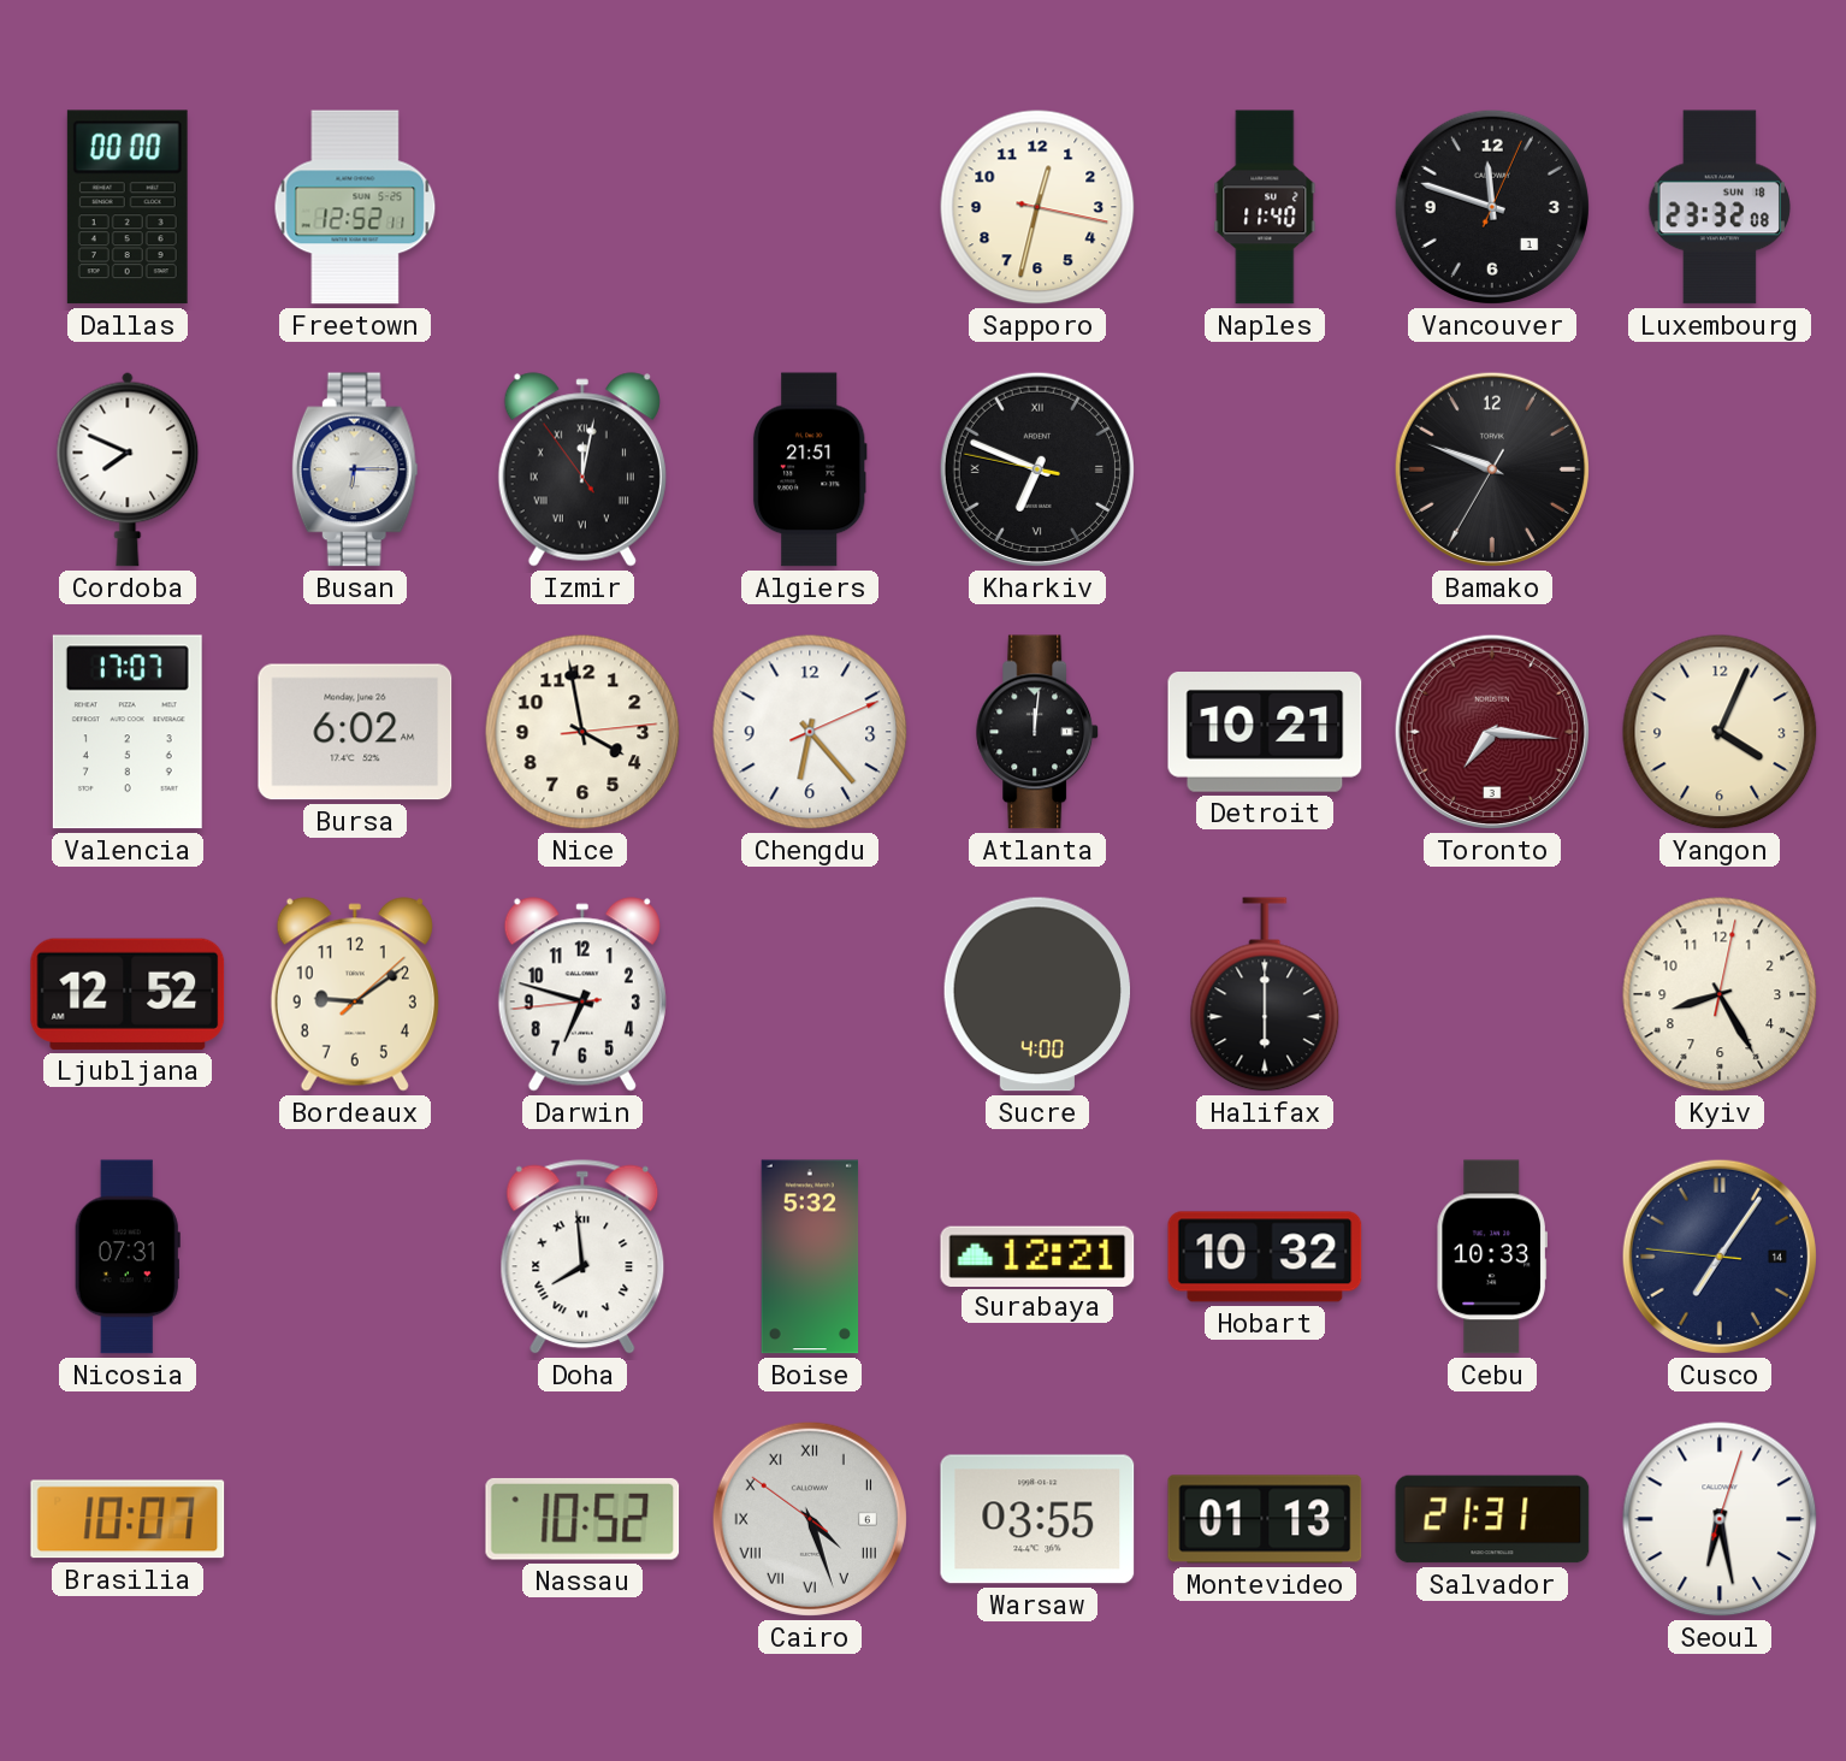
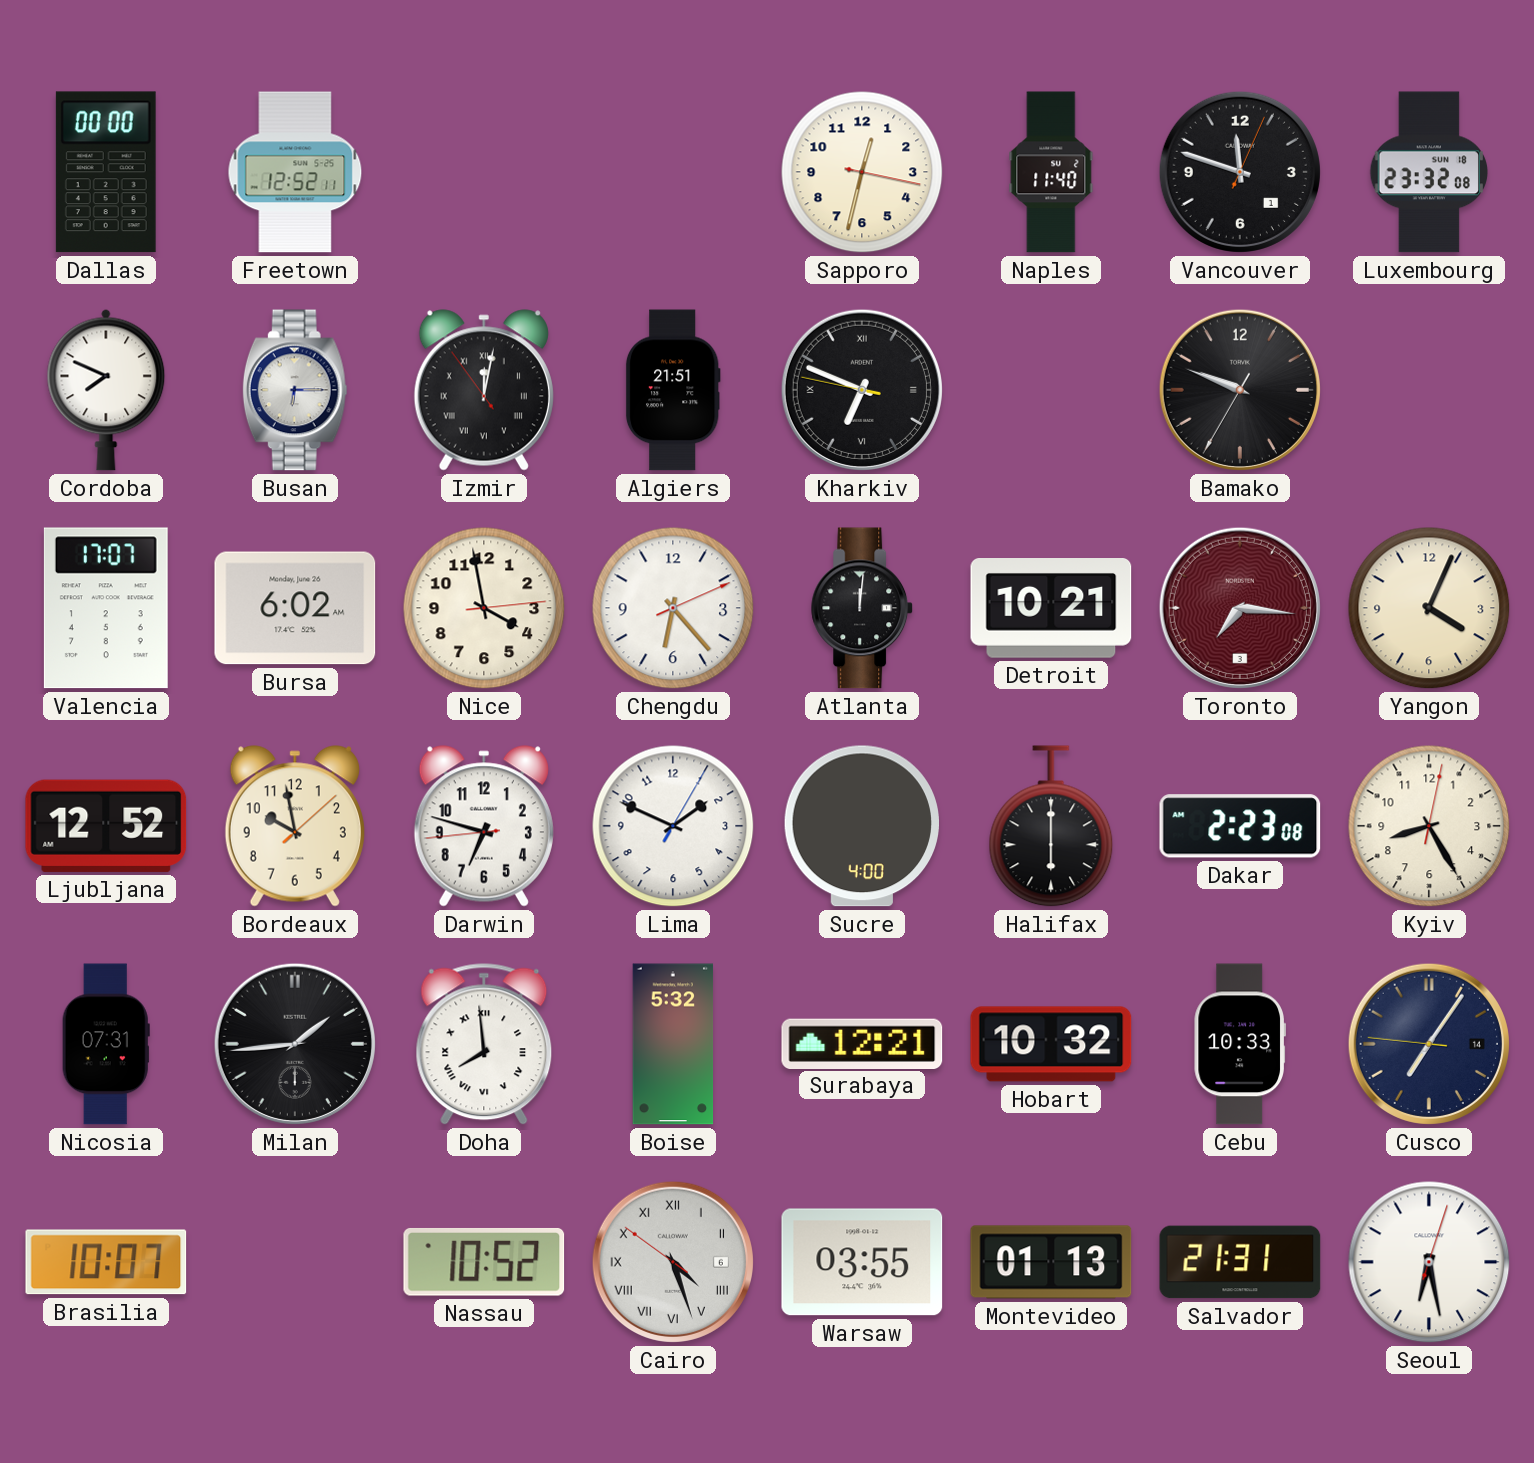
Bordeaux: 9:09 -> 9:58
Lima: none -> 1:49
Dakar: none -> 2:23
Milan: none -> 1:44
